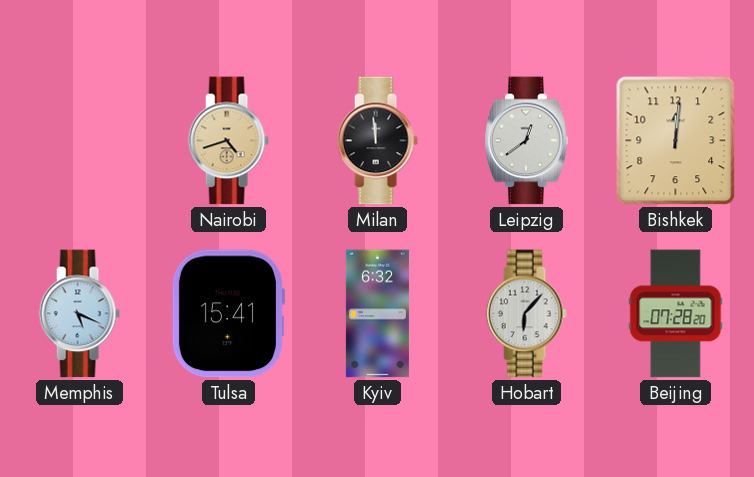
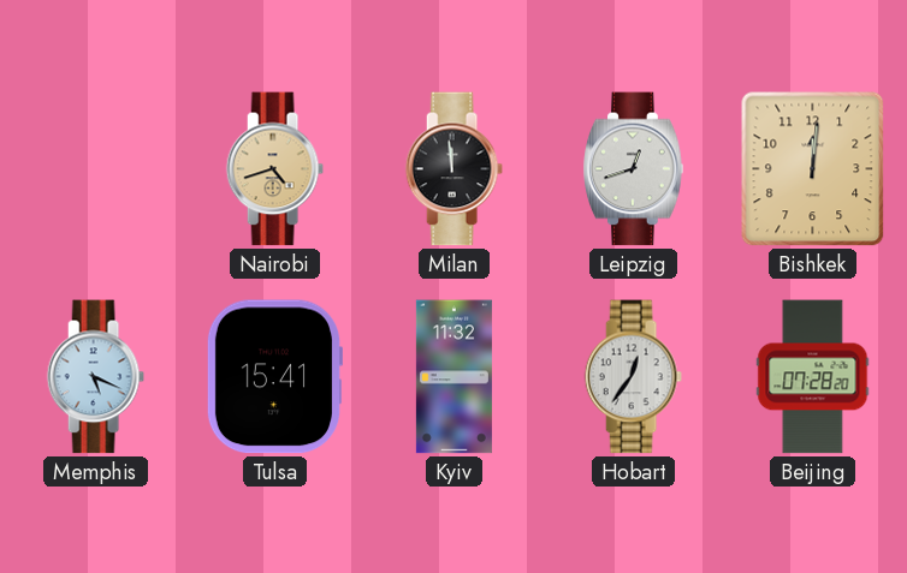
Leipzig: 12:39 -> 12:42
Kyiv: 6:32 -> 11:32
Hobart: 6:07 -> 12:36
